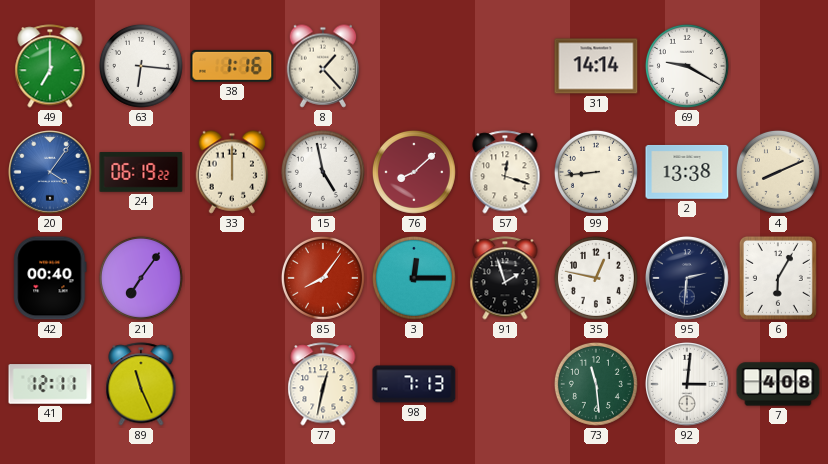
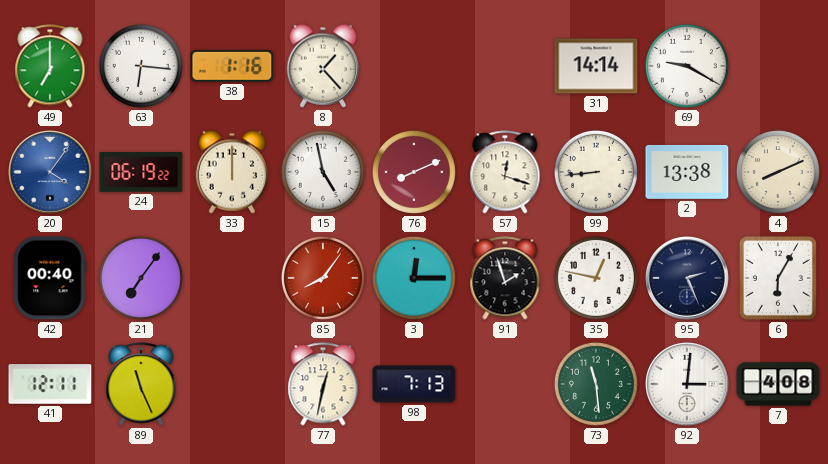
76: 8:08 -> 8:11
95: 2:31 -> 2:26
